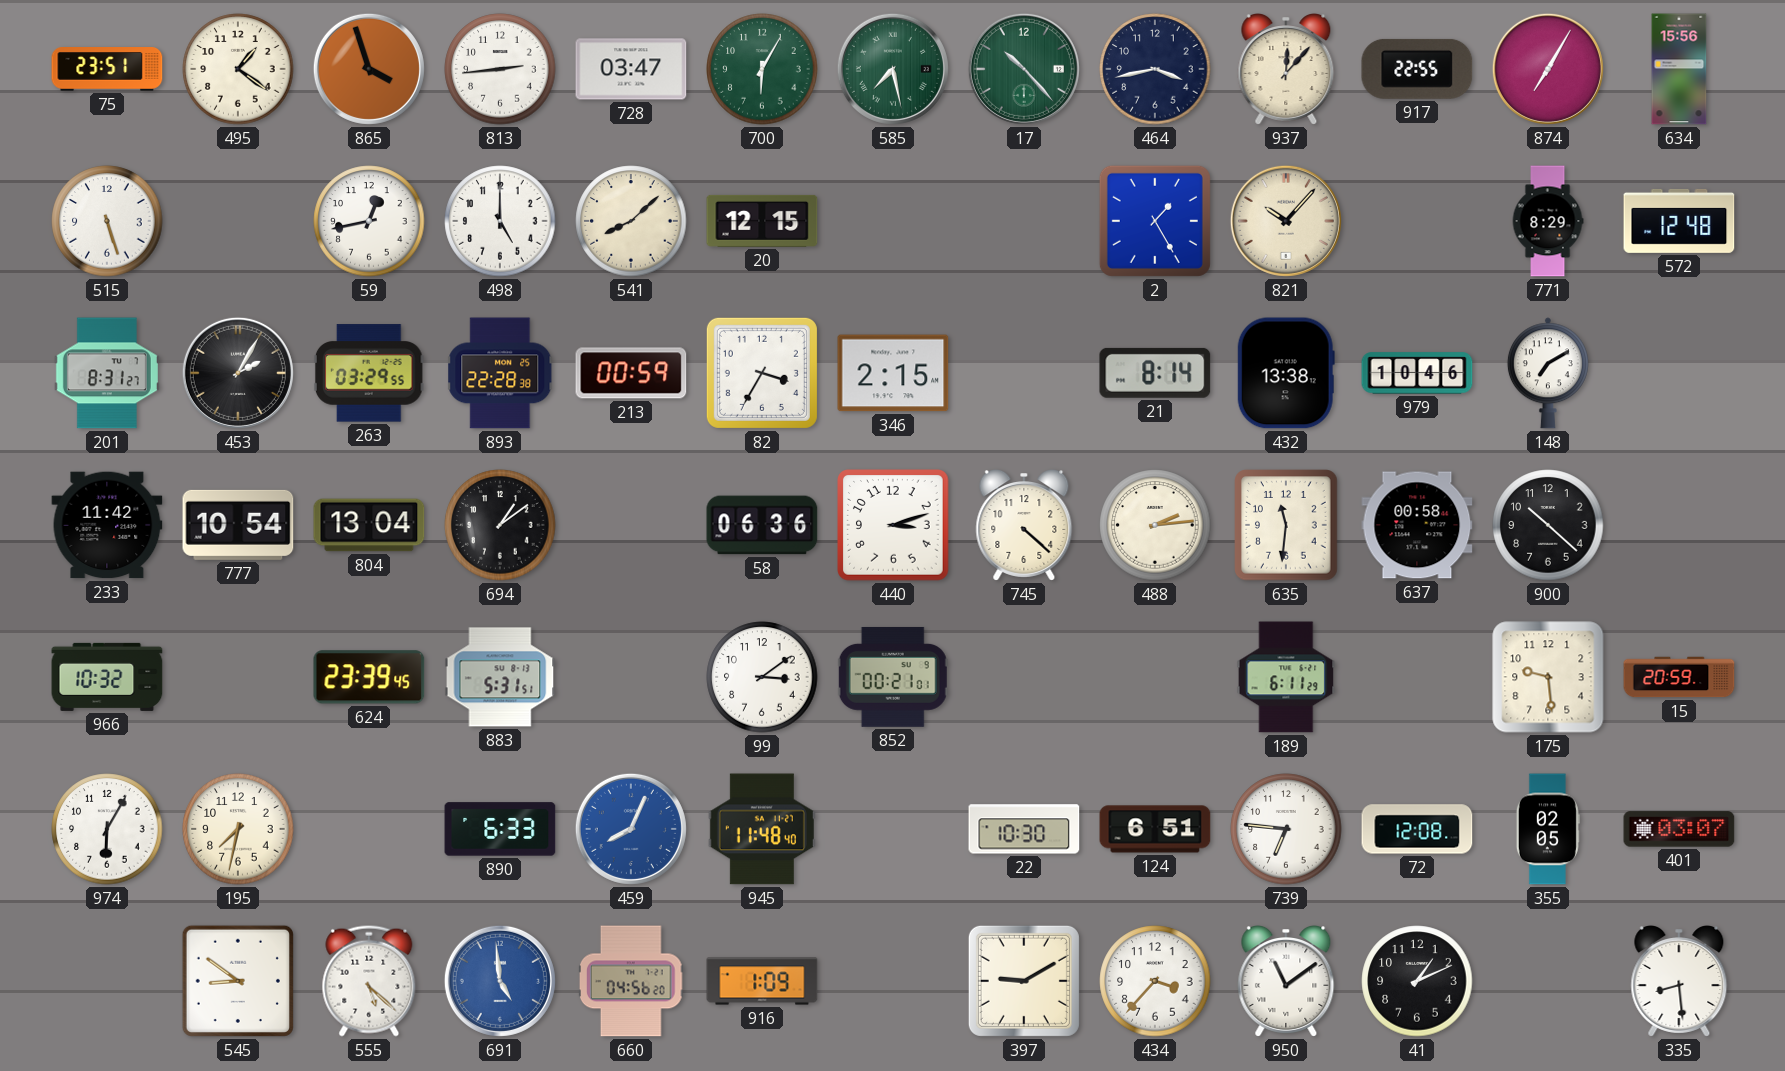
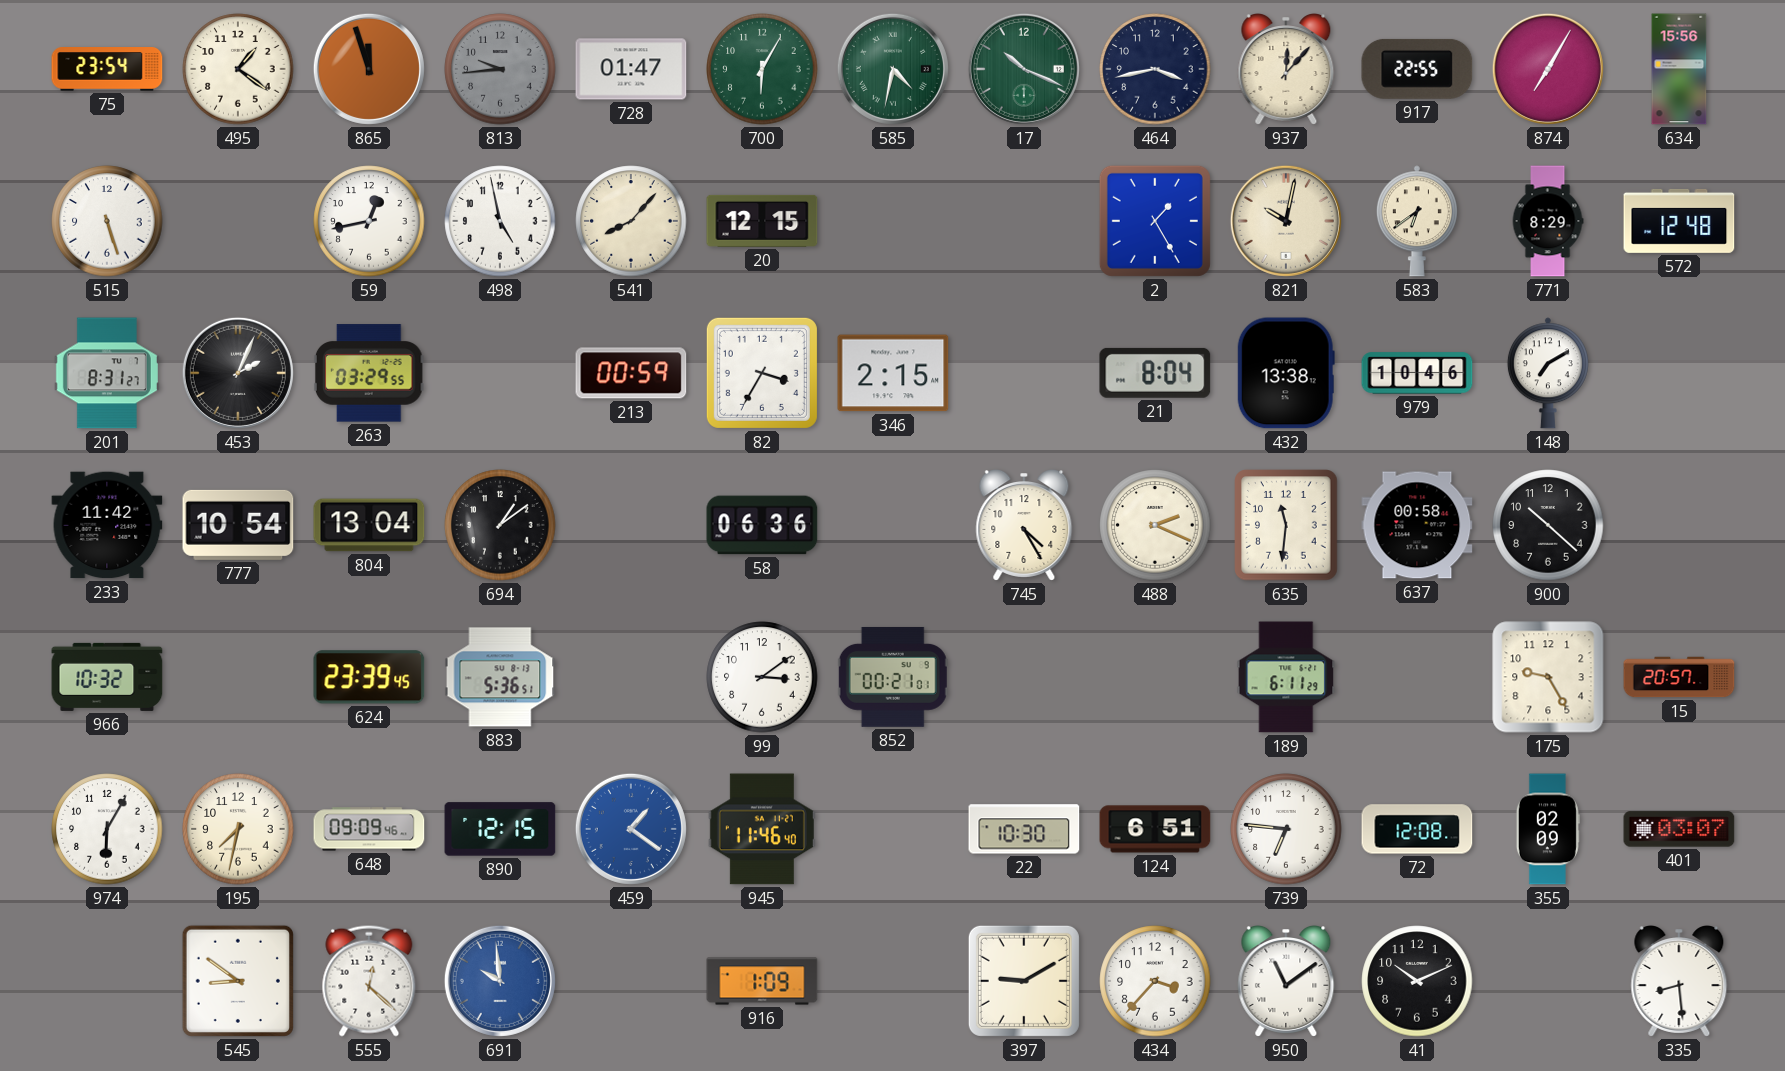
75: 23:51 -> 23:54
865: 3:57 -> 11:57
813: 2:44 -> 9:44
813 dial: white -> grey
728: 03:47 -> 01:47
585: 7:28 -> 4:32
17: 10:23 -> 10:19
498: 5:00 -> 4:58
541: 8:08 -> 8:07
821: 10:07 -> 10:02
583: none -> 6:39
453: 2:05 -> 2:04
893: 22:28 -> none
21: 8:14 -> 8:04
440: 3:12 -> none
745: 4:22 -> 4:25
488: 2:14 -> 2:19
883: 5:31 -> 5:36
175: 9:29 -> 9:25
15: 20:59 -> 20:57
648: none -> 09:09
890: 6:33 -> 12:15
459: 8:04 -> 1:21
945: 11:48 -> 11:46
355: 02:05 -> 02:09
555: 5:22 -> 12:22
691: 4:59 -> 9:59
660: 04:56 -> none
41: 1:11 -> 10:11
